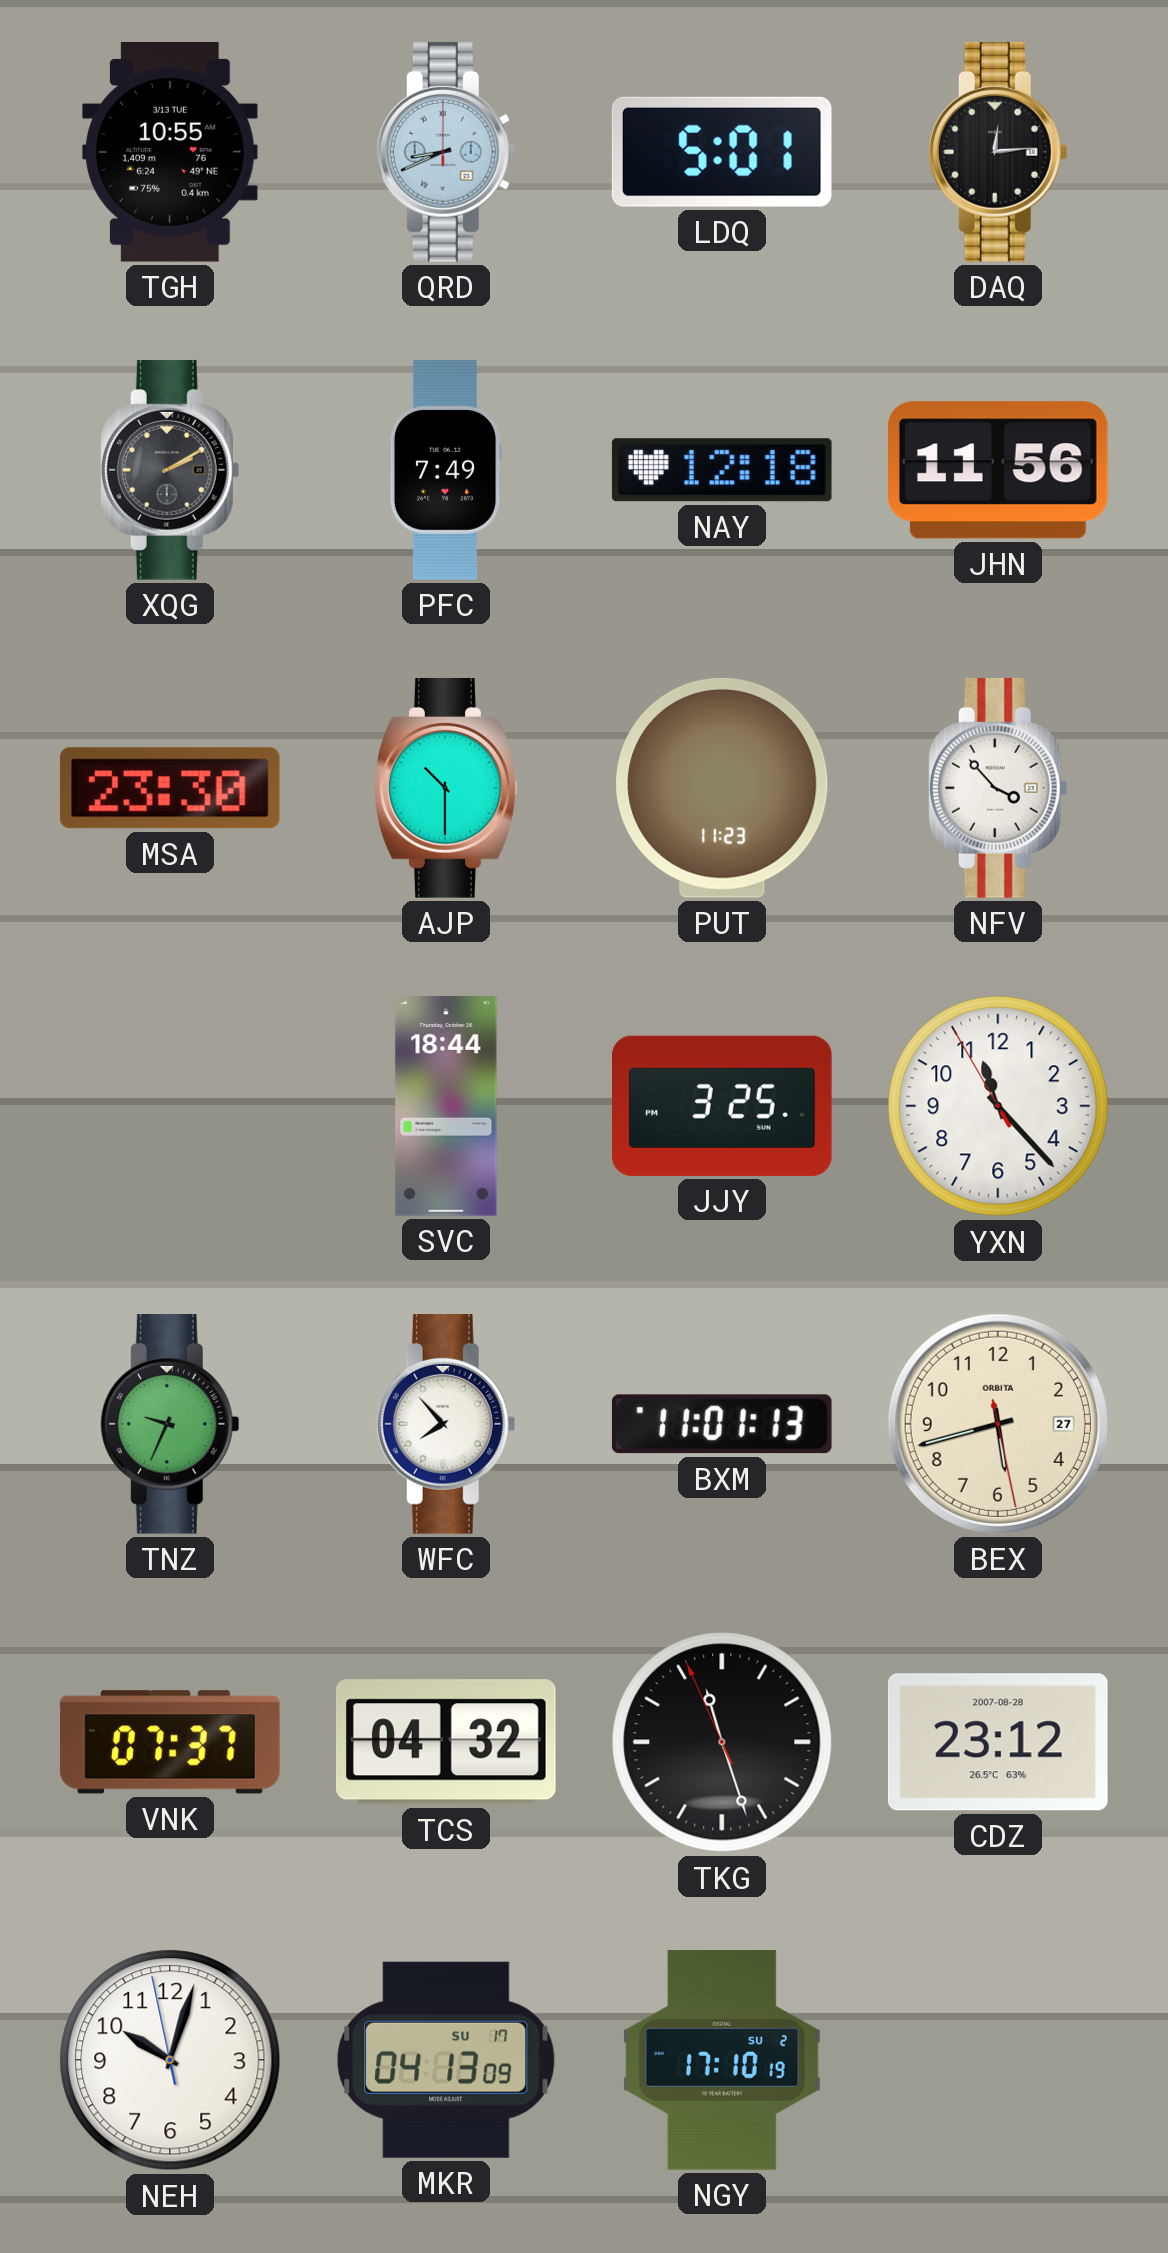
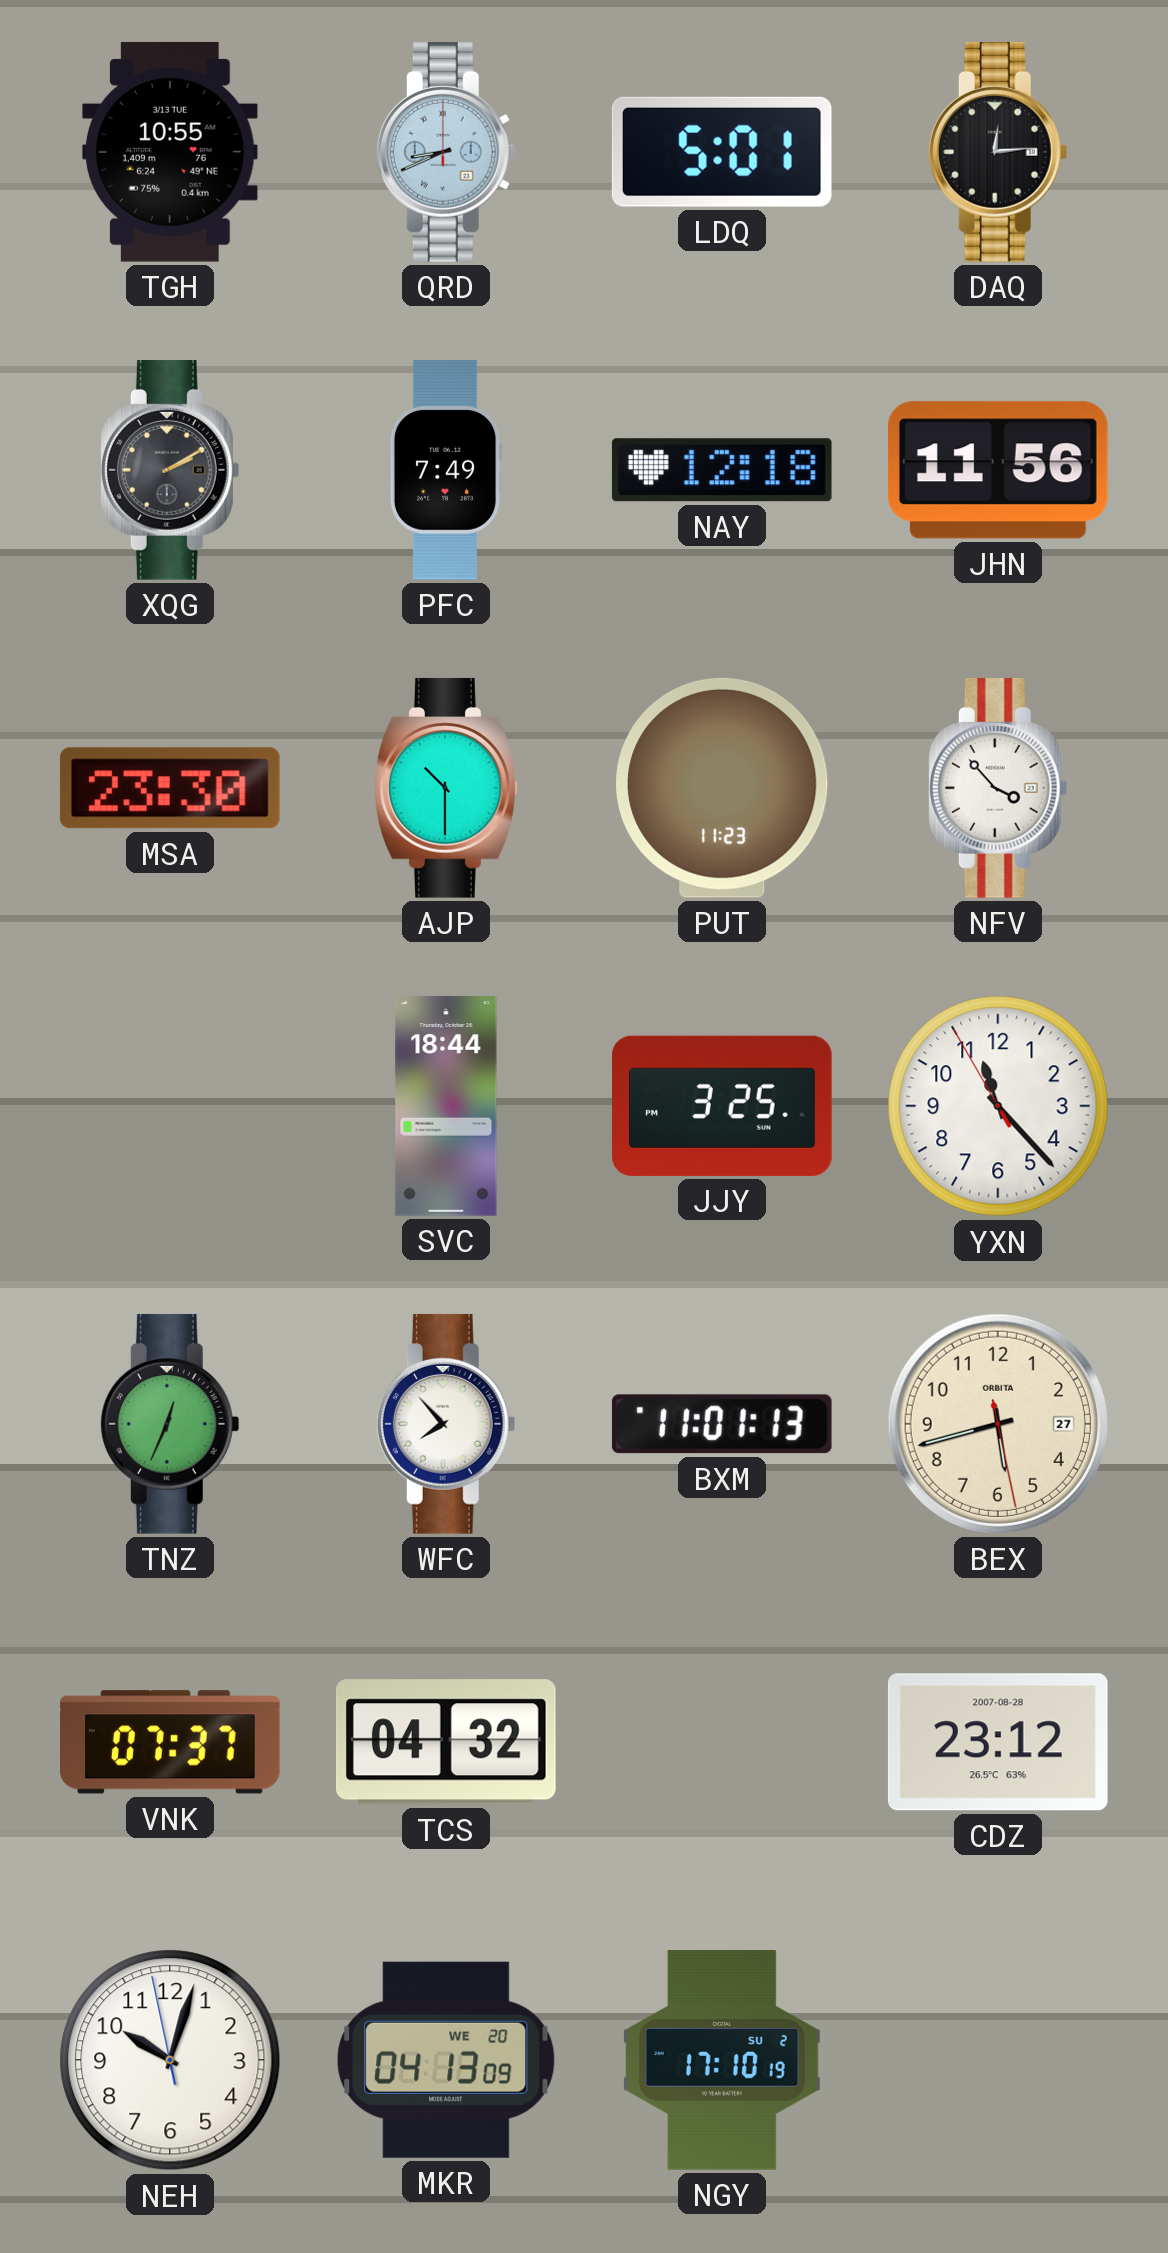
TNZ: 9:34 -> 12:34
TKG: 11:26 -> none
MKR date: SU 17 -> WE 20
